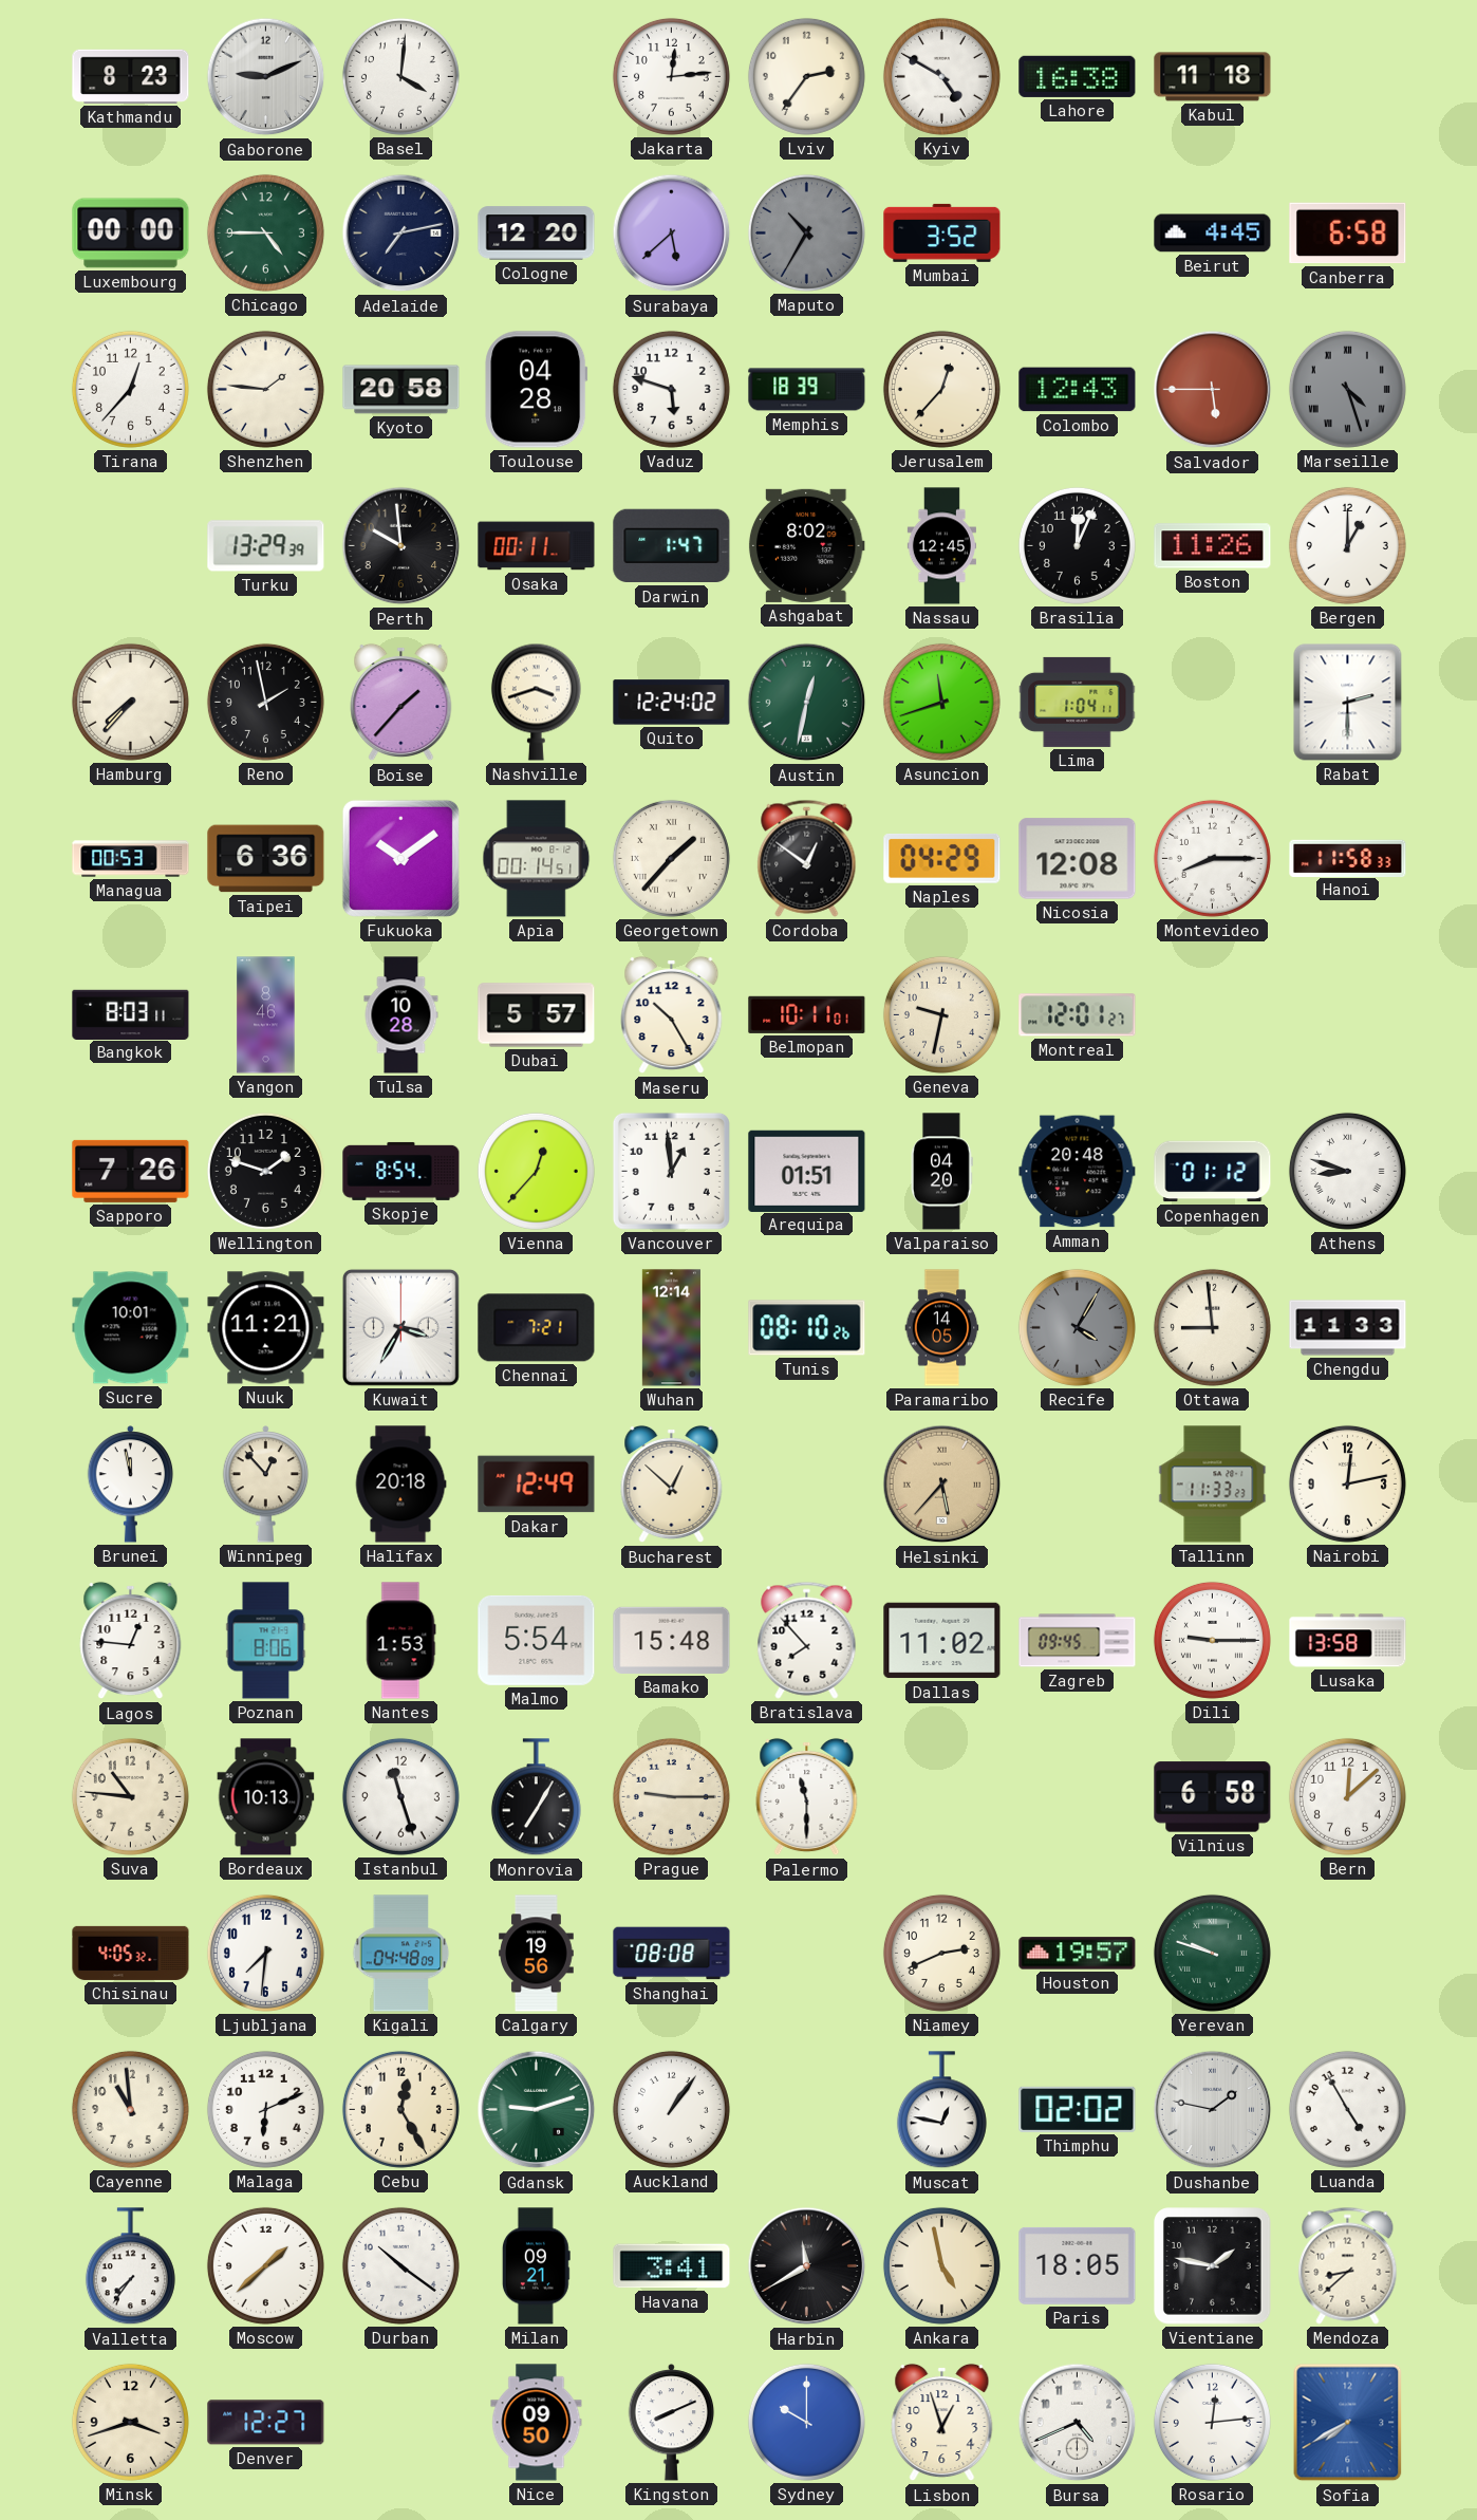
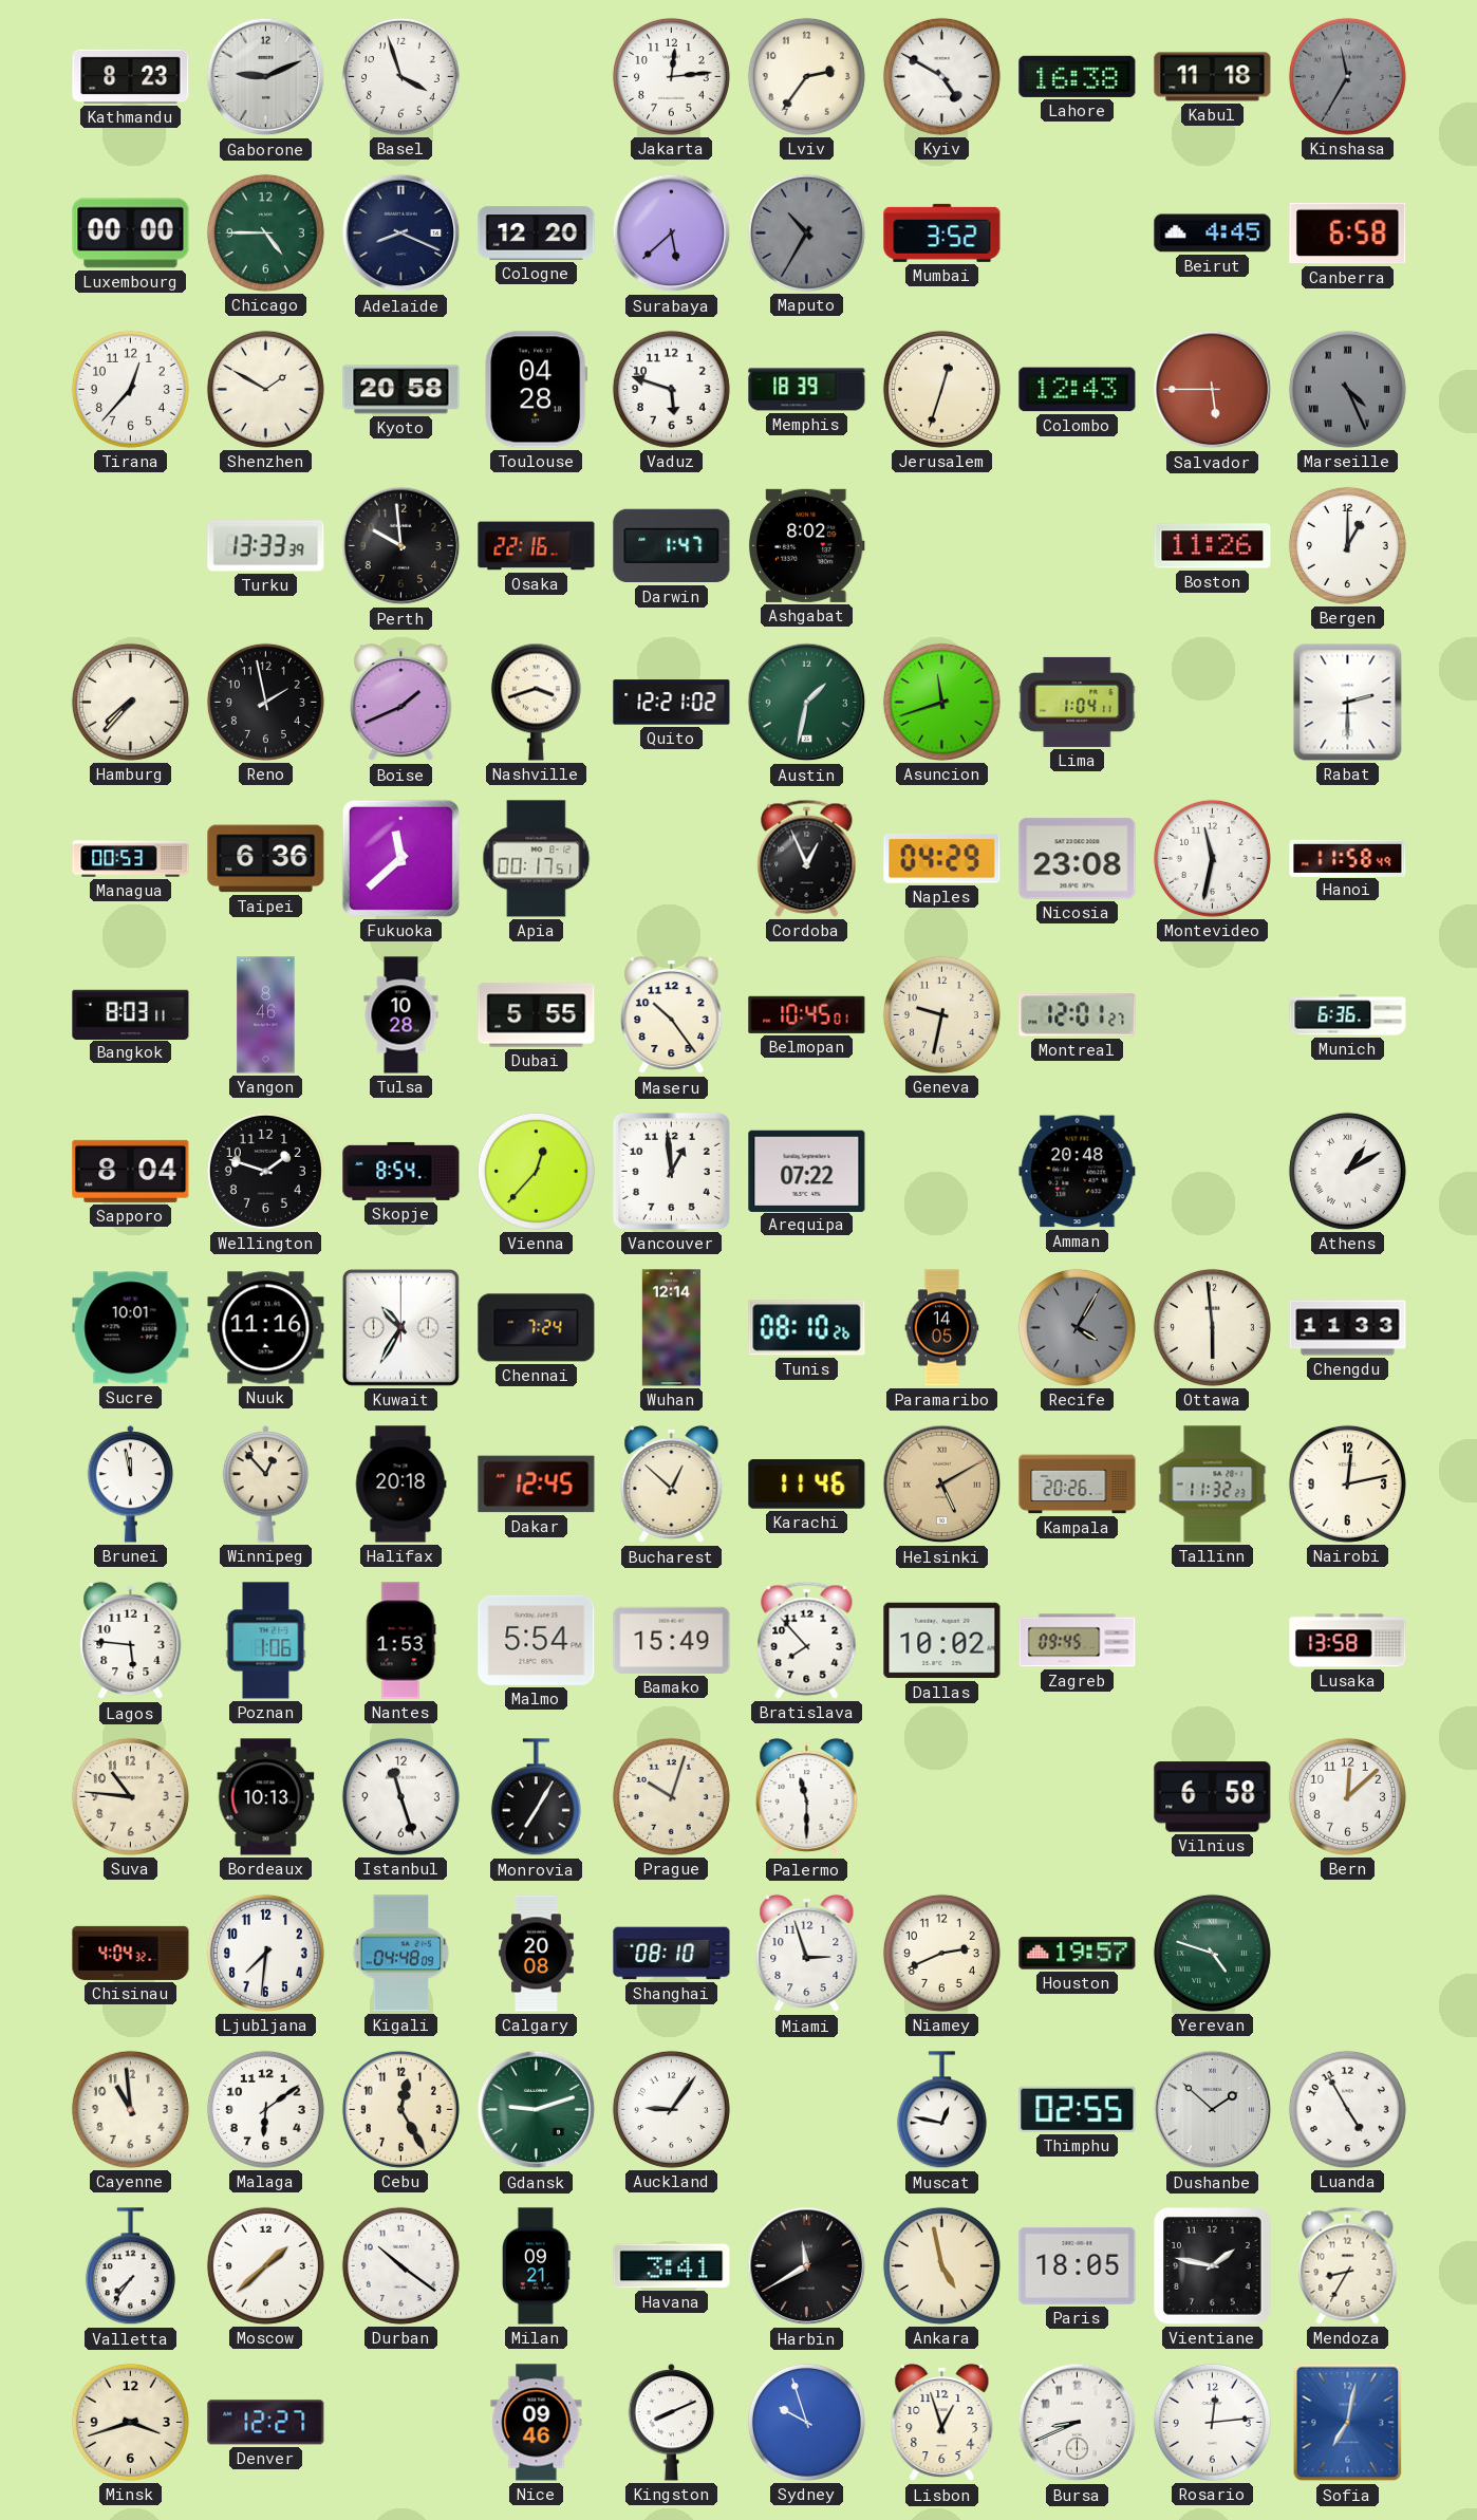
Basel: 4:01 -> 3:57
Kinshasa: none -> 11:35
Adelaide: 7:13 -> 8:19
Shenzhen: 1:46 -> 1:50
Jerusalem: 12:37 -> 12:33
Marseille: 4:27 -> 4:26
Turku: 13:29 -> 13:33
Osaka: 00:11 -> 22:16
Nassau: 12:45 -> none
Brasilia: 12:04 -> none
Boise: 1:37 -> 1:41
Quito: 12:24 -> 12:21
Austin: 12:32 -> 1:32
Fukuoka: 10:09 -> 11:38
Apia: 00:14 -> 00:17
Georgetown: 1:37 -> none
Cordoba: 12:51 -> 12:56
Nicosia: 12:08 -> 23:08
Montevideo: 8:15 -> 11:32
Hanoi: 11:58:33 -> 11:58:49
Dubai: 5:57 -> 5:55
Maseru: 10:25 -> 10:24
Belmopan: 10:11 -> 10:45
Munich: none -> 6:36
Sapporo: 7:26 -> 8:04
Arequipa: 01:51 -> 07:22
Valparaiso: 04:20 -> none
Copenhagen: 01:12 -> none
Athens: 8:48 -> 1:10
Nuuk: 11:21 -> 11:16
Kuwait: 3:35 -> 10:35
Chennai: 7:21 -> 7:24
Ottawa: 8:59 -> 5:59
Dakar: 12:49 -> 12:45
Karachi: none -> 11:46
Helsinki: 5:37 -> 5:10
Kampala: none -> 20:26
Tallinn: 11:33 -> 11:32
Lagos: 12:46 -> 5:46
Poznan: 8:06 -> 1:06
Bamako: 15:48 -> 15:49
Dallas: 11:02 -> 10:02
Dili: 9:15 -> none
Prague: 9:15 -> 10:03
Chisinau: 4:05 -> 4:04
Calgary: 19:56 -> 20:08
Shanghai: 08:08 -> 08:10
Miami: none -> 2:57
Yerevan: 9:48 -> 4:48
Malaga: 6:11 -> 6:09
Auckland: 1:06 -> 9:06
Thimphu: 02:02 -> 02:55
Dushanbe: 1:47 -> 1:52
Mendoza: 8:38 -> 8:35
Nice: 09:50 -> 09:46
Sydney: 10:00 -> 9:57
Bursa: 4:41 -> 8:41
Sofia: 7:40 -> 7:02
